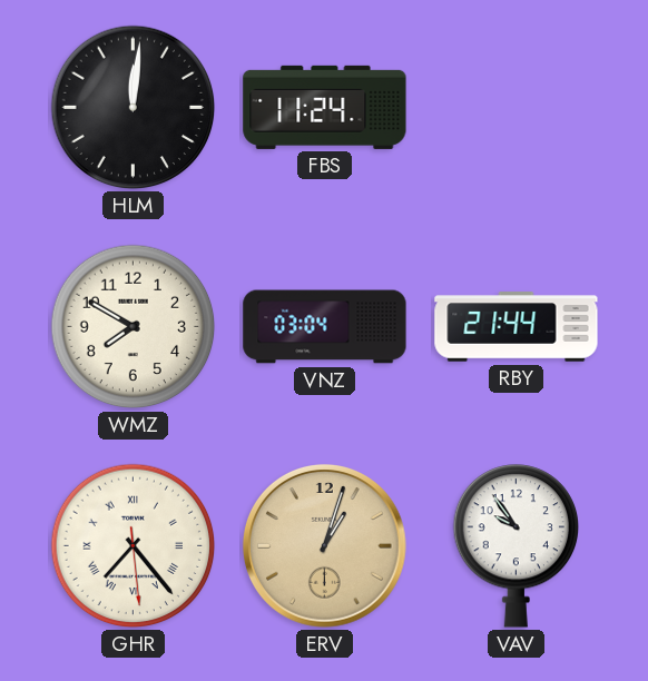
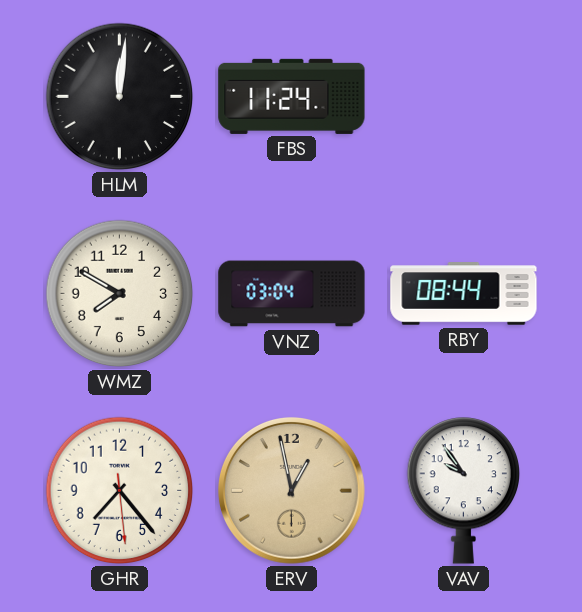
RBY: 21:44 -> 08:44
GHR numerals: Roman -> Arabic
ERV: 1:03 -> 12:58
